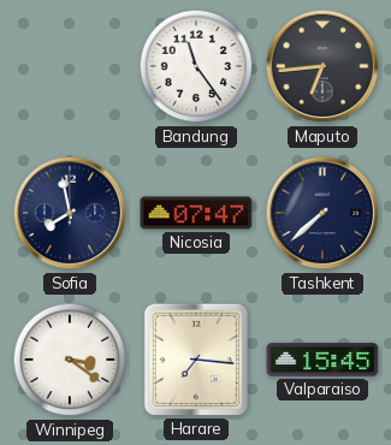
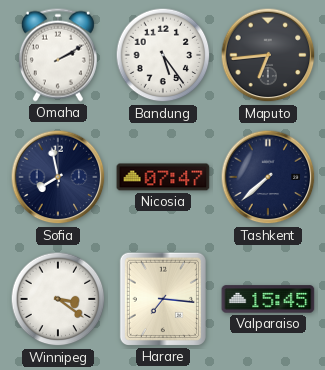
Omaha: none -> 2:10
Bandung: 11:24 -> 5:24
